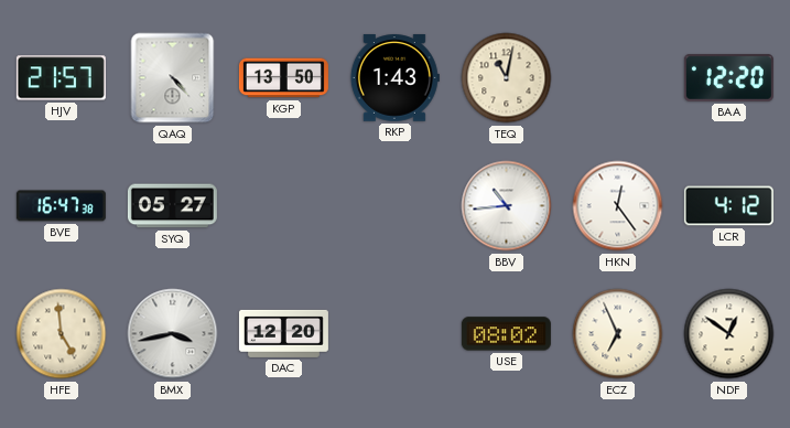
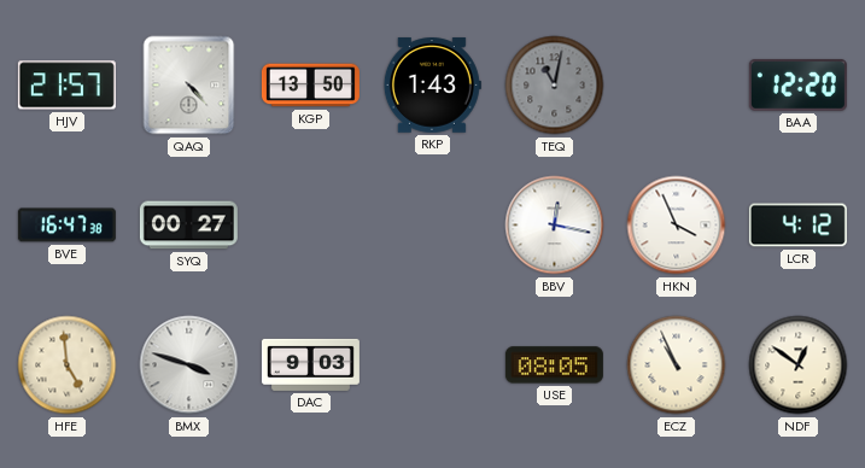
TEQ dial: cream -> grey
SYQ: 05:27 -> 00:27
BBV: 10:44 -> 12:17
HKN: 12:24 -> 3:56
BMX: 3:43 -> 3:48
DAC: 12:20 -> 9:03
USE: 08:02 -> 08:05
ECZ: 6:56 -> 10:56
